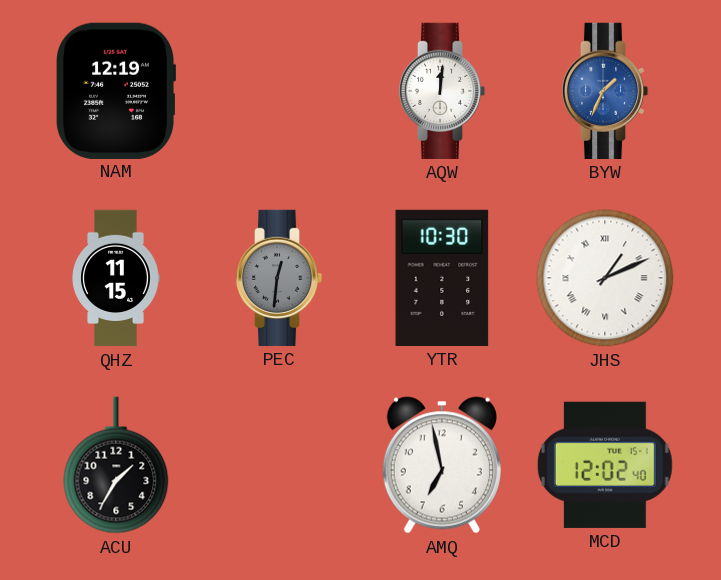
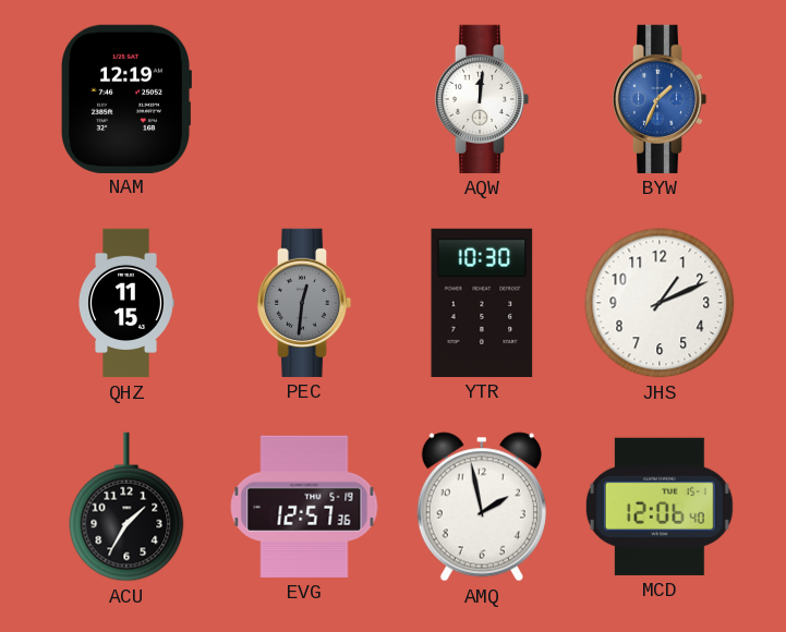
JHS numerals: Roman -> Arabic
EVG: none -> 12:57
AMQ: 6:58 -> 1:58
MCD: 12:02 -> 12:06
